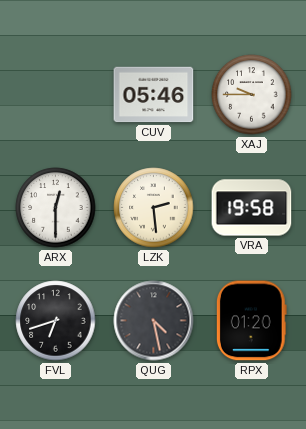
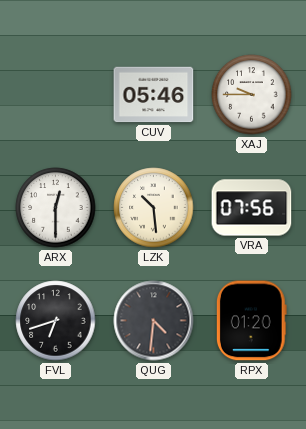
LZK: 2:29 -> 10:29
VRA: 19:58 -> 07:56
QUG: 4:28 -> 4:31
